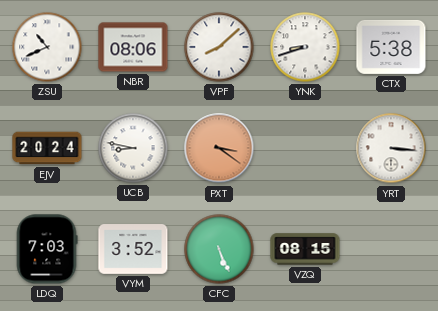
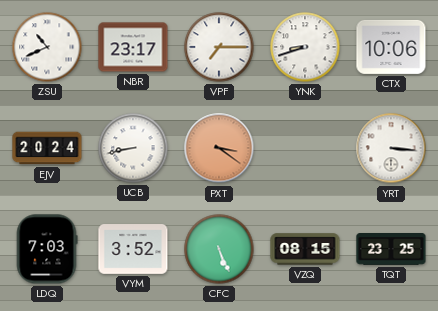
NBR: 08:06 -> 23:17
VPF: 8:08 -> 7:15
CTX: 5:38 -> 10:06
UCB: 8:47 -> 8:43
TQT: none -> 23:25
